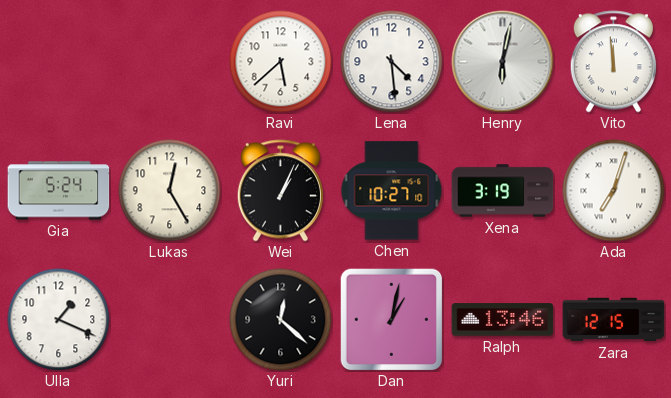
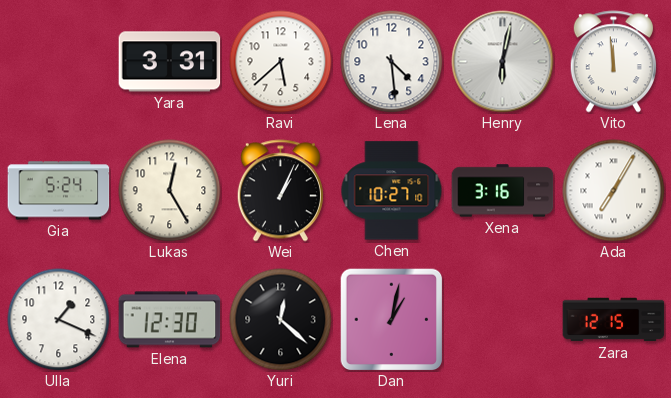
Yara: none -> 3:31
Xena: 3:19 -> 3:16
Ada: 7:03 -> 7:05
Elena: none -> 12:30
Ralph: 13:46 -> none
